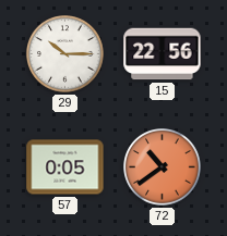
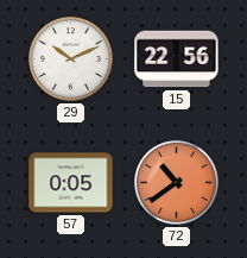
29: 10:15 -> 10:11
